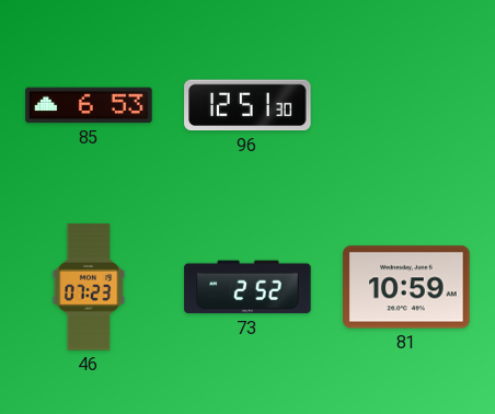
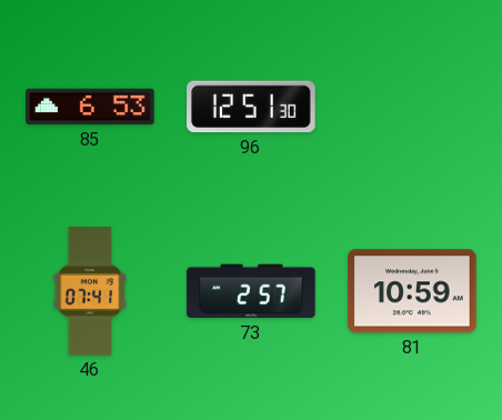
46: 07:23 -> 07:41
73: 2:52 -> 2:57
